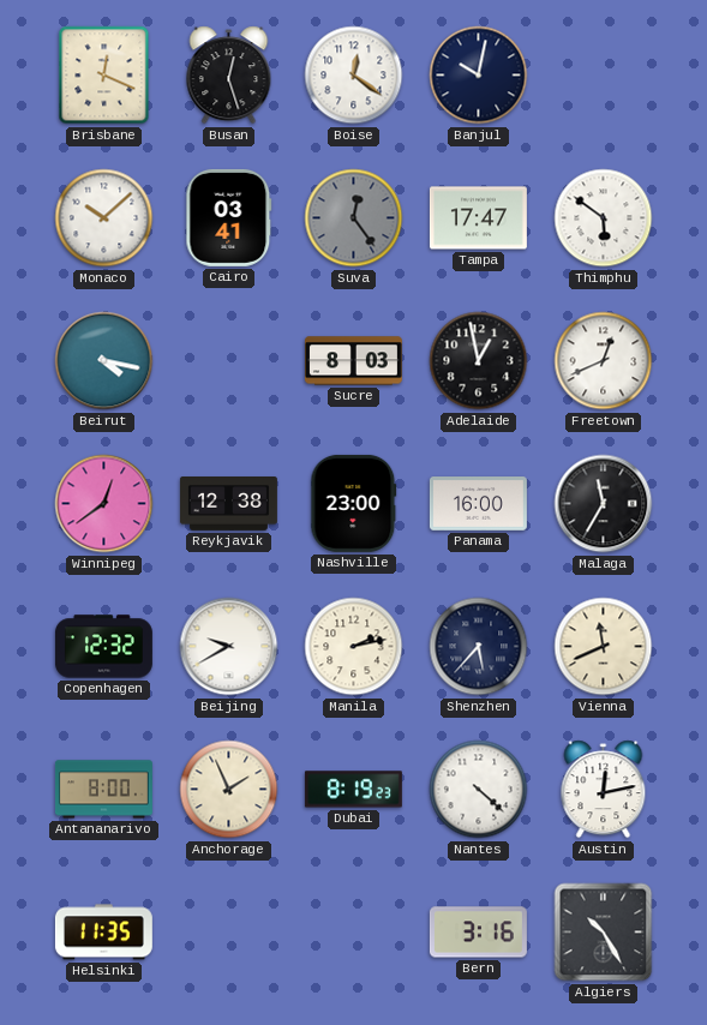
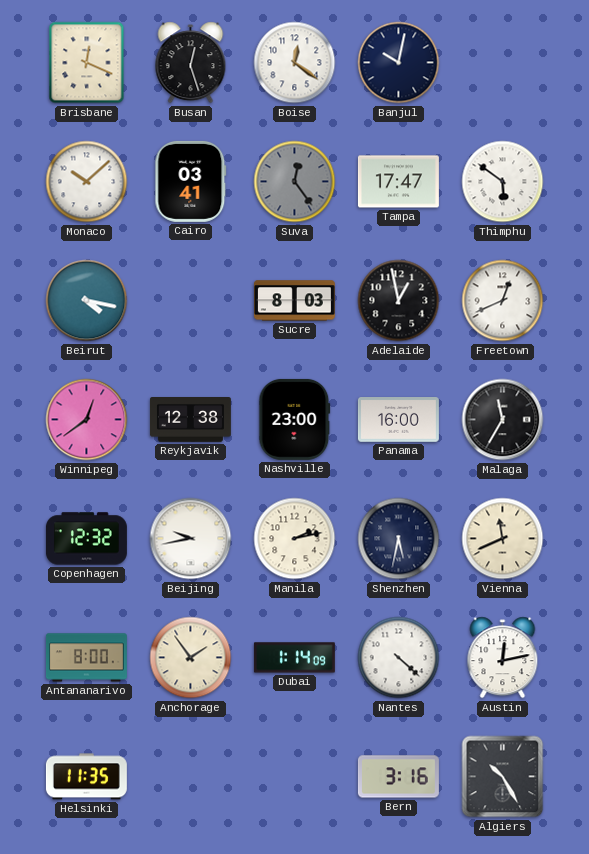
Beijing: 9:40 -> 9:43
Shenzhen: 5:37 -> 5:32
Anchorage: 1:56 -> 1:54
Dubai: 8:19 -> 1:14
